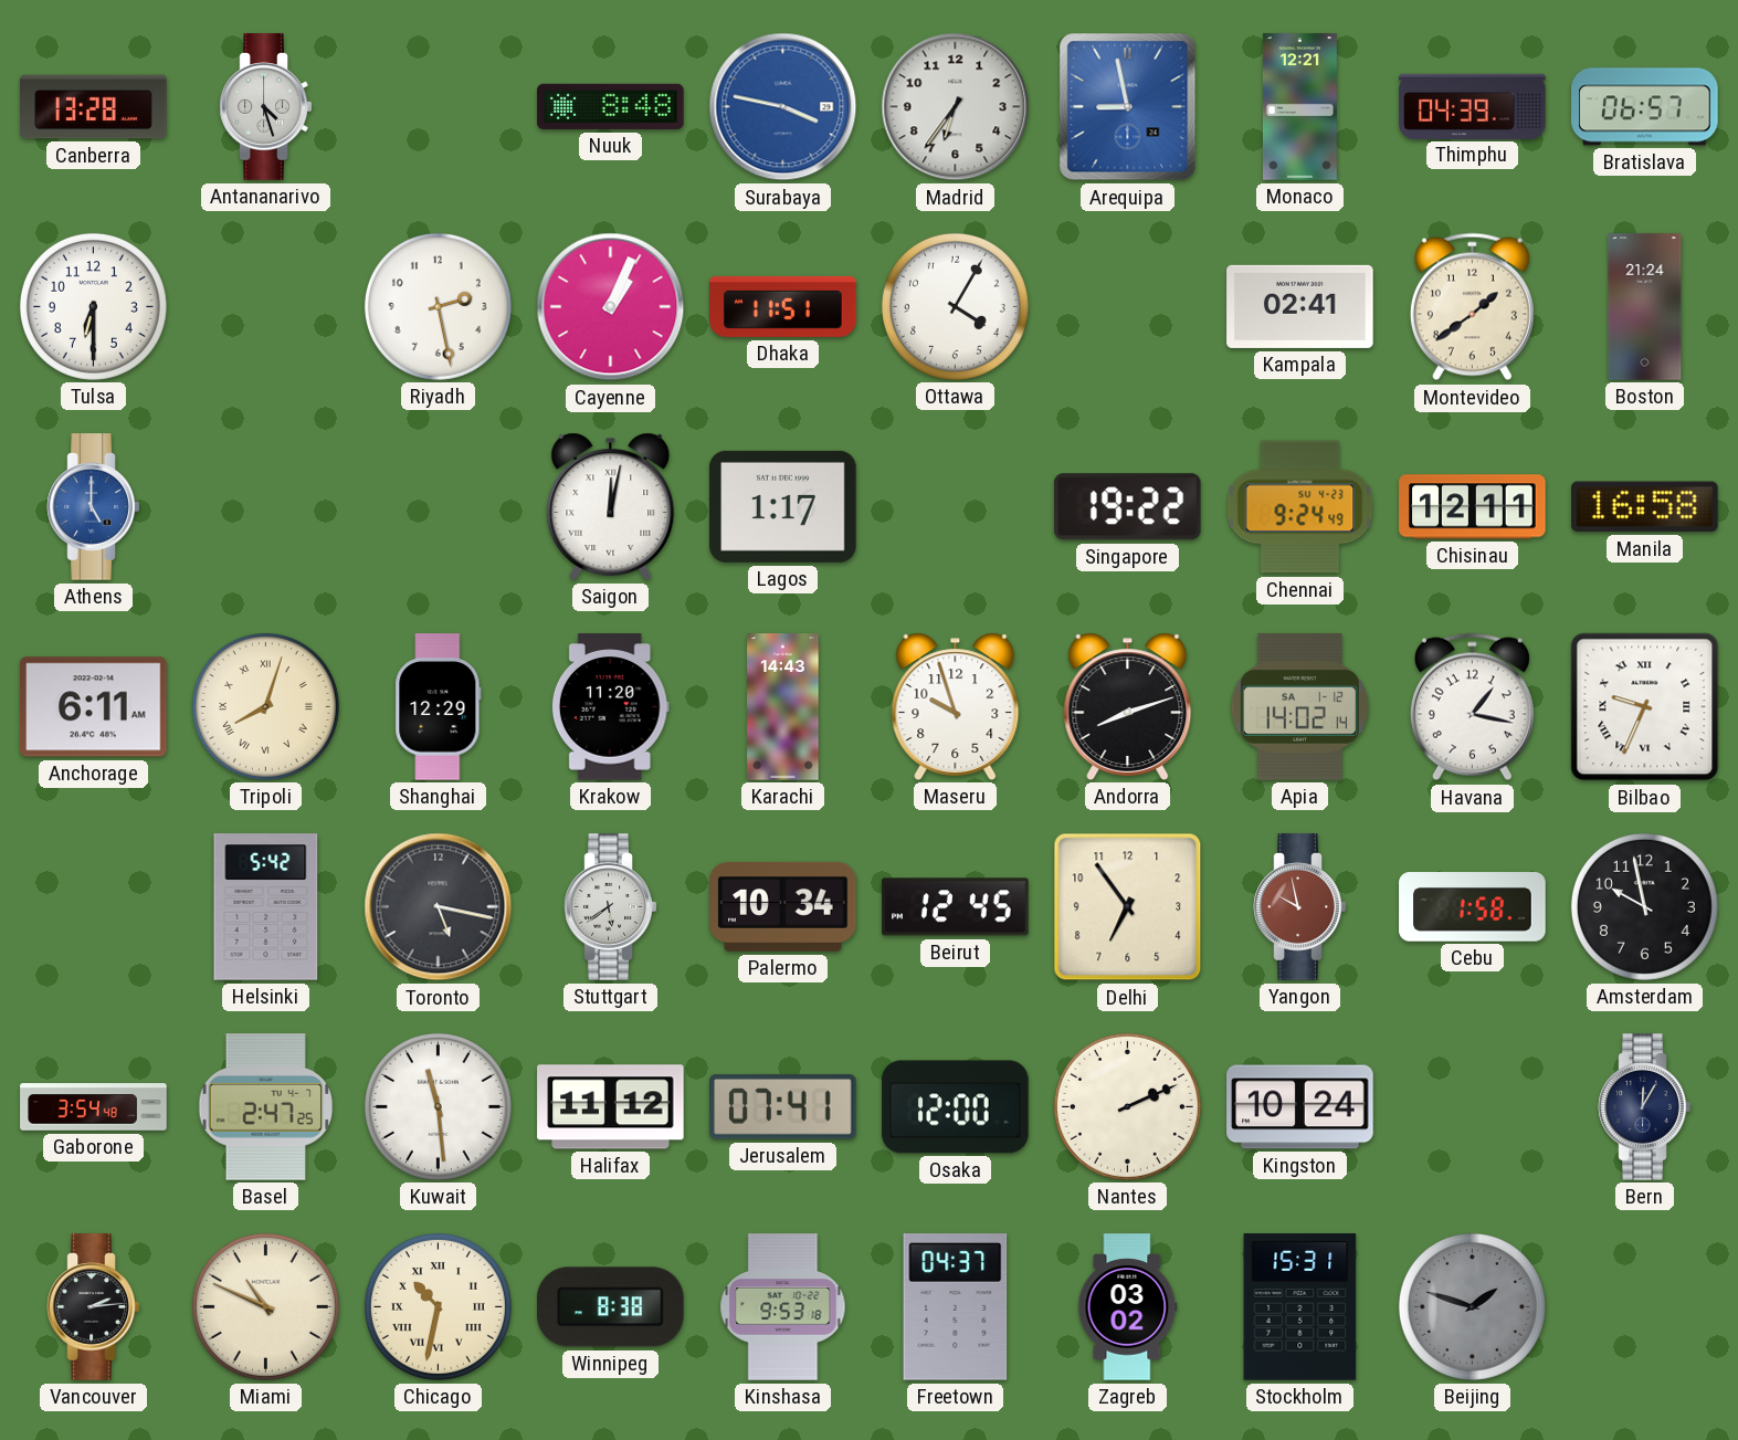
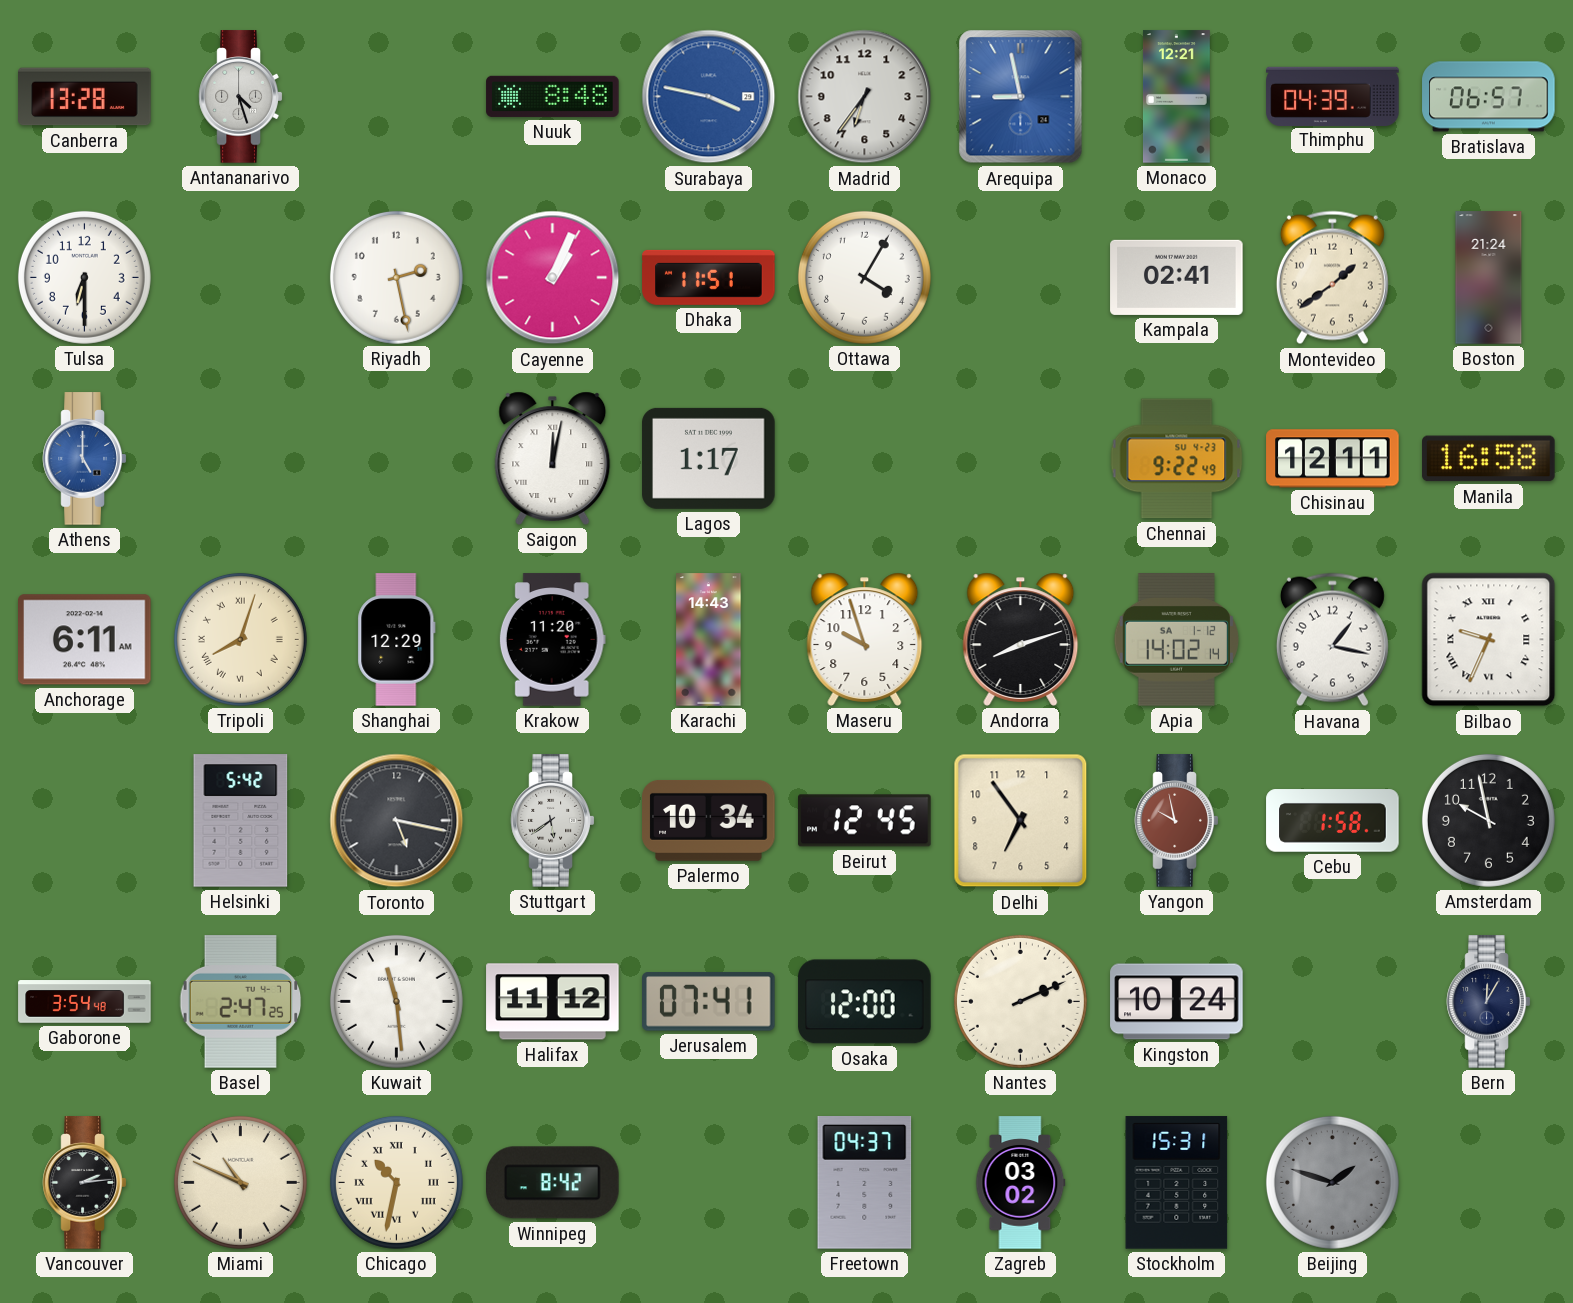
Singapore: 19:22 -> none
Chennai: 9:24 -> 9:22
Winnipeg: 8:38 -> 8:42
Kinshasa: 9:53 -> none
